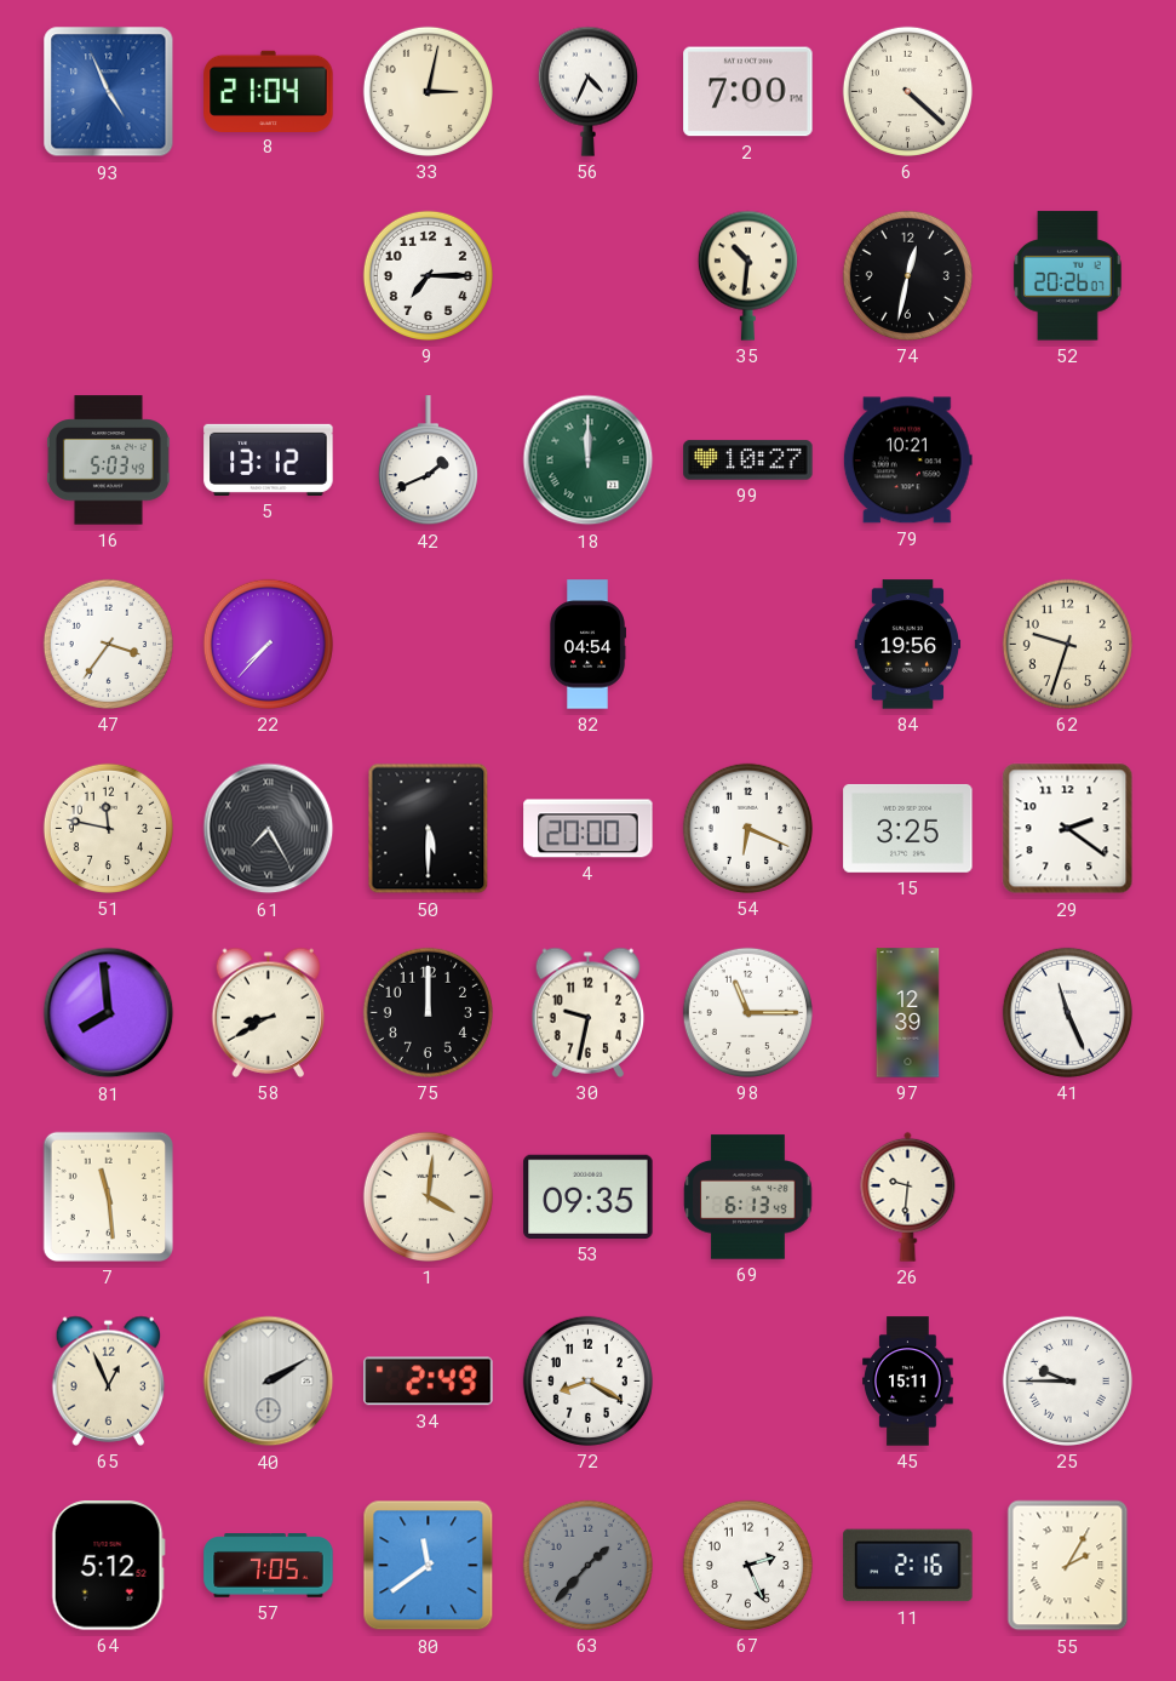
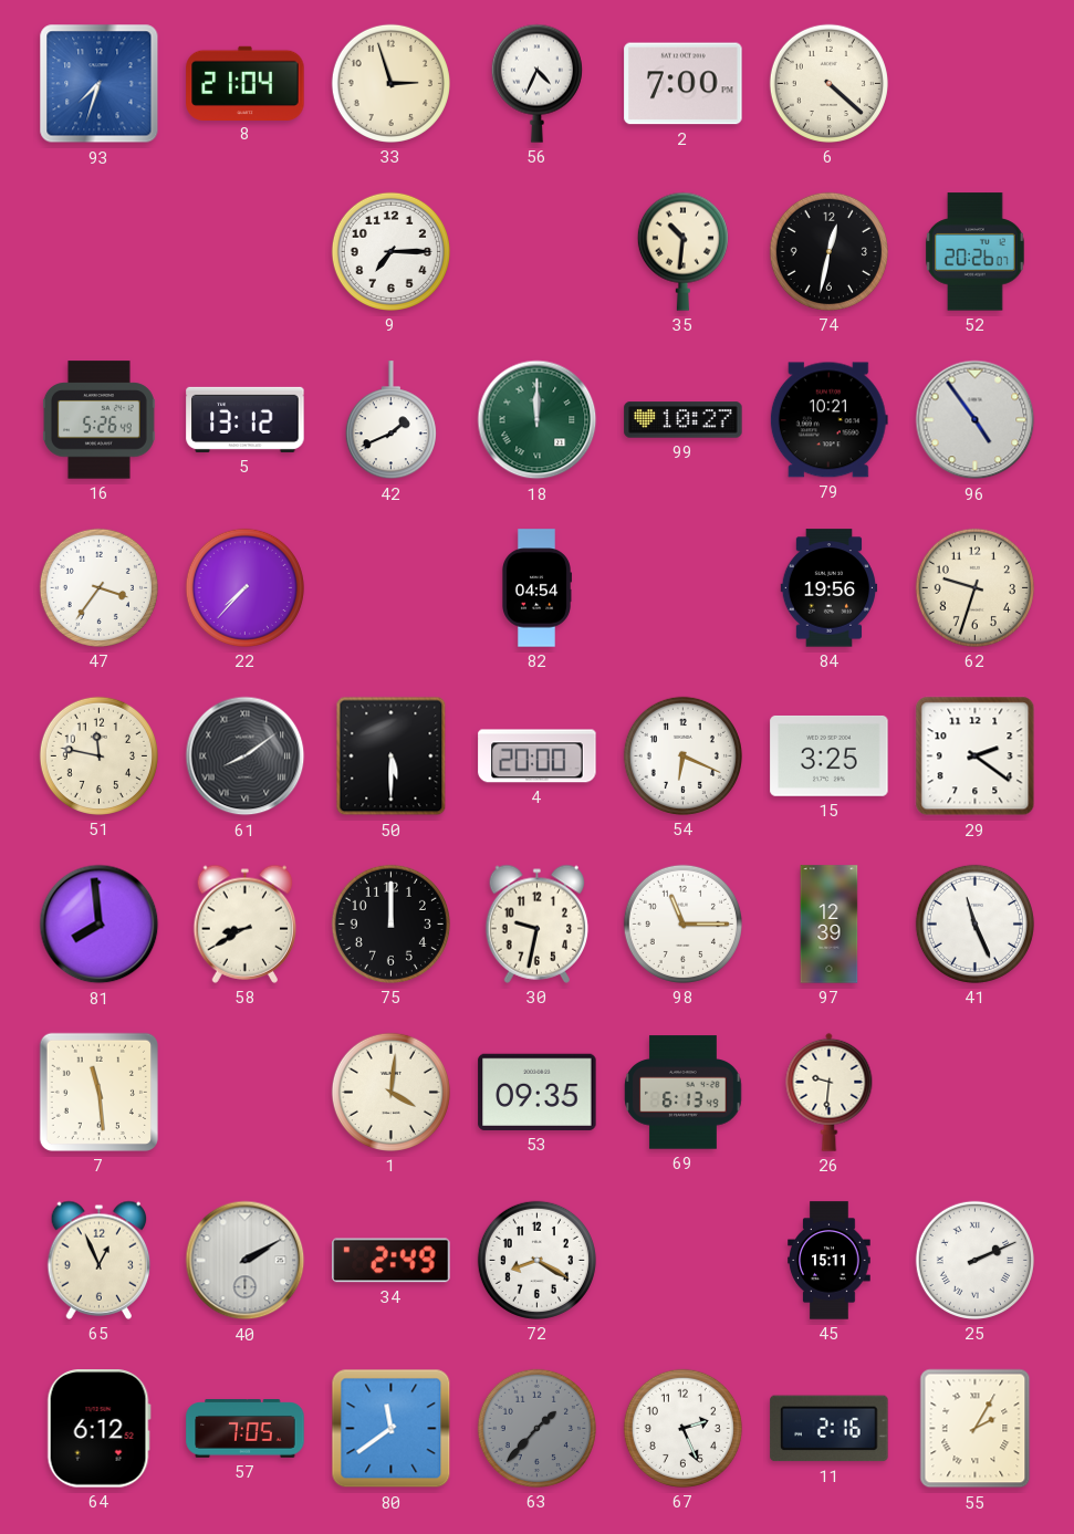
93: 4:56 -> 7:33
33: 3:02 -> 2:57
16: 5:03 -> 5:26
96: none -> 4:54
61: 7:25 -> 8:09
25: 9:45 -> 2:11
64: 5:12 -> 6:12
